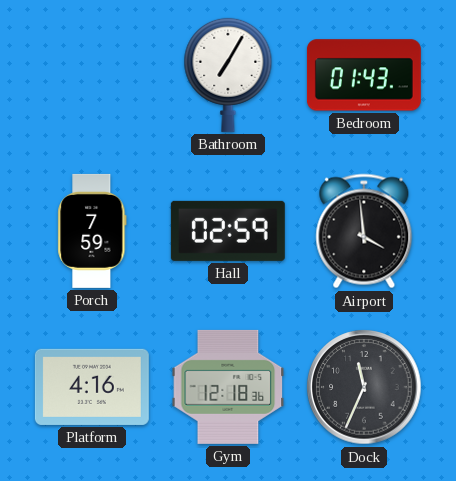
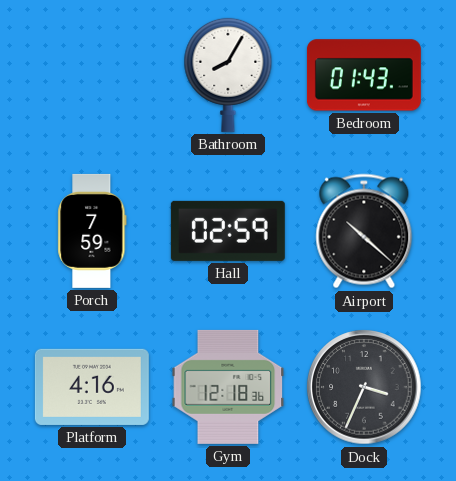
Bathroom: 7:05 -> 8:05
Airport: 3:59 -> 10:22
Dock: 11:34 -> 3:34
